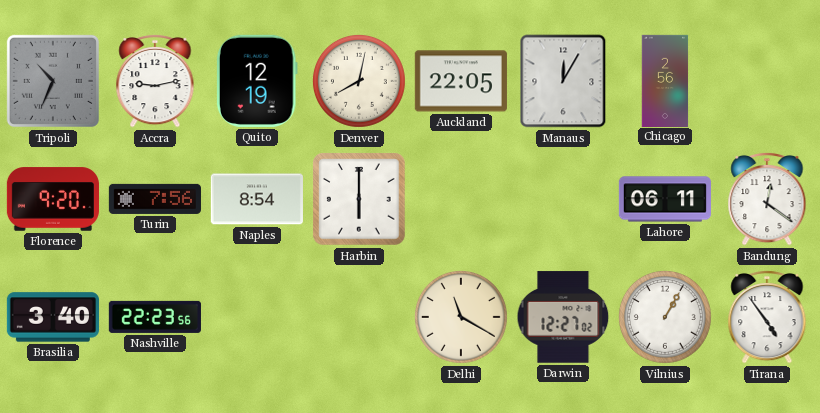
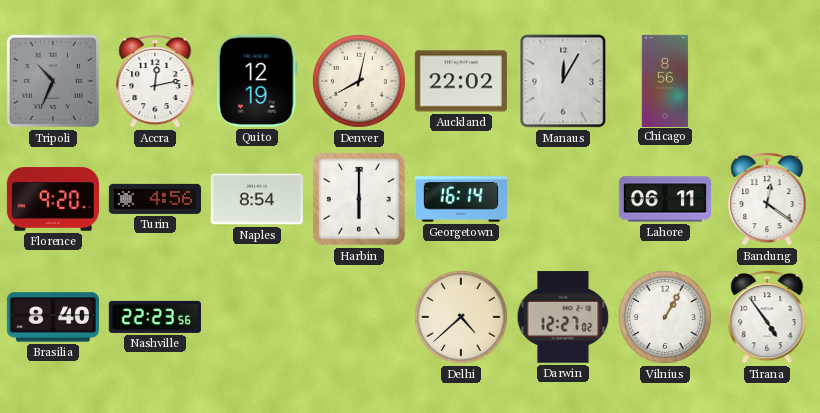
Accra: 9:13 -> 12:13
Auckland: 22:05 -> 22:02
Chicago: 2:56 -> 8:56
Turin: 7:56 -> 4:56
Georgetown: none -> 16:14
Brasilia: 3:40 -> 8:40
Delhi: 11:20 -> 4:38
